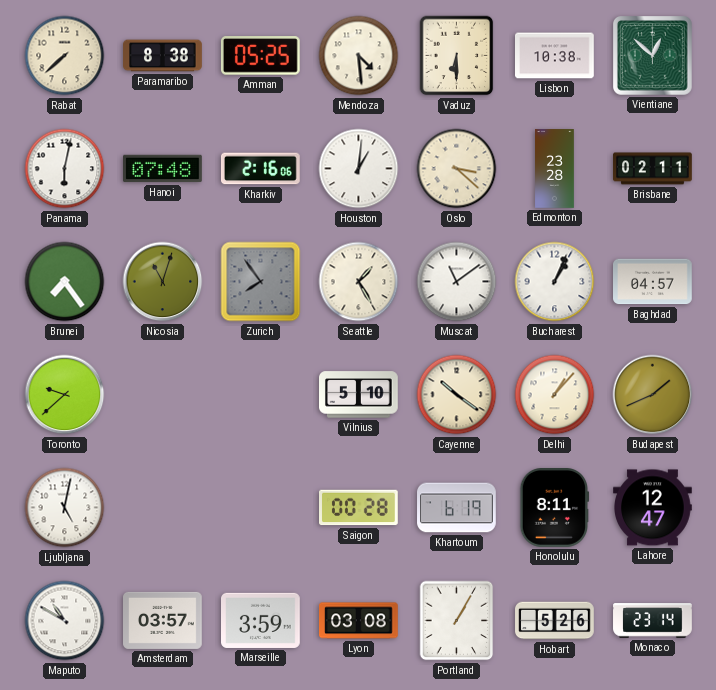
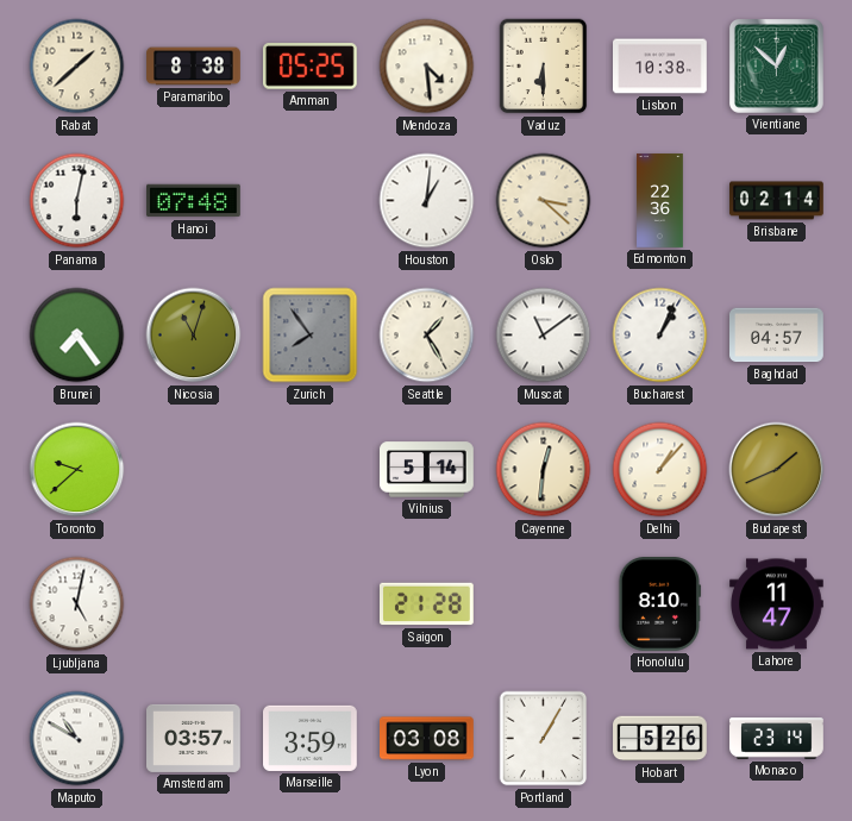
Rabat: 7:38 -> 1:38
Kharkiv: 2:16 -> none
Edmonton: 23:28 -> 22:36
Brisbane: 02:11 -> 02:14
Vilnius: 5:10 -> 5:14
Cayenne: 10:21 -> 12:31
Saigon: 00:28 -> 21:28
Khartoum: 6:19 -> none
Honolulu: 8:11 -> 8:10
Lahore: 12:47 -> 11:47
